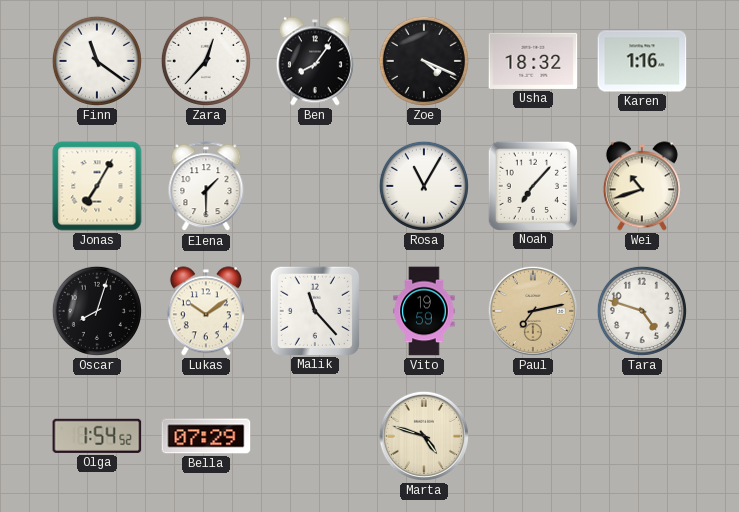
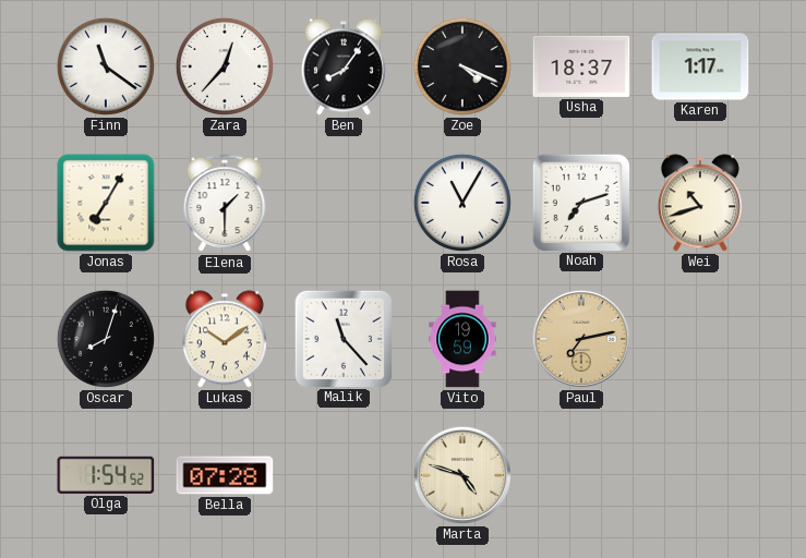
Usha: 18:32 -> 18:37
Karen: 1:16 -> 1:17
Noah: 7:07 -> 7:12
Tara: 4:48 -> none
Bella: 07:29 -> 07:28
